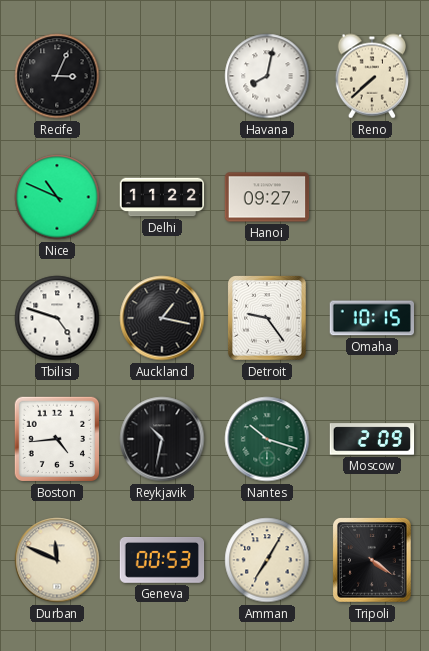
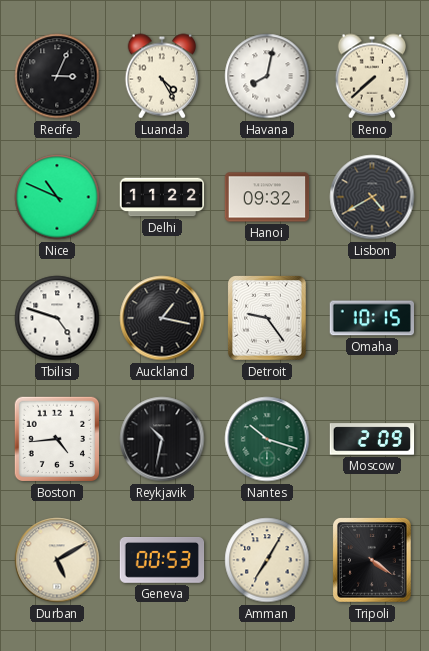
Luanda: none -> 4:25
Hanoi: 09:27 -> 09:32
Lisbon: none -> 4:40
Durban: 11:49 -> 5:10
